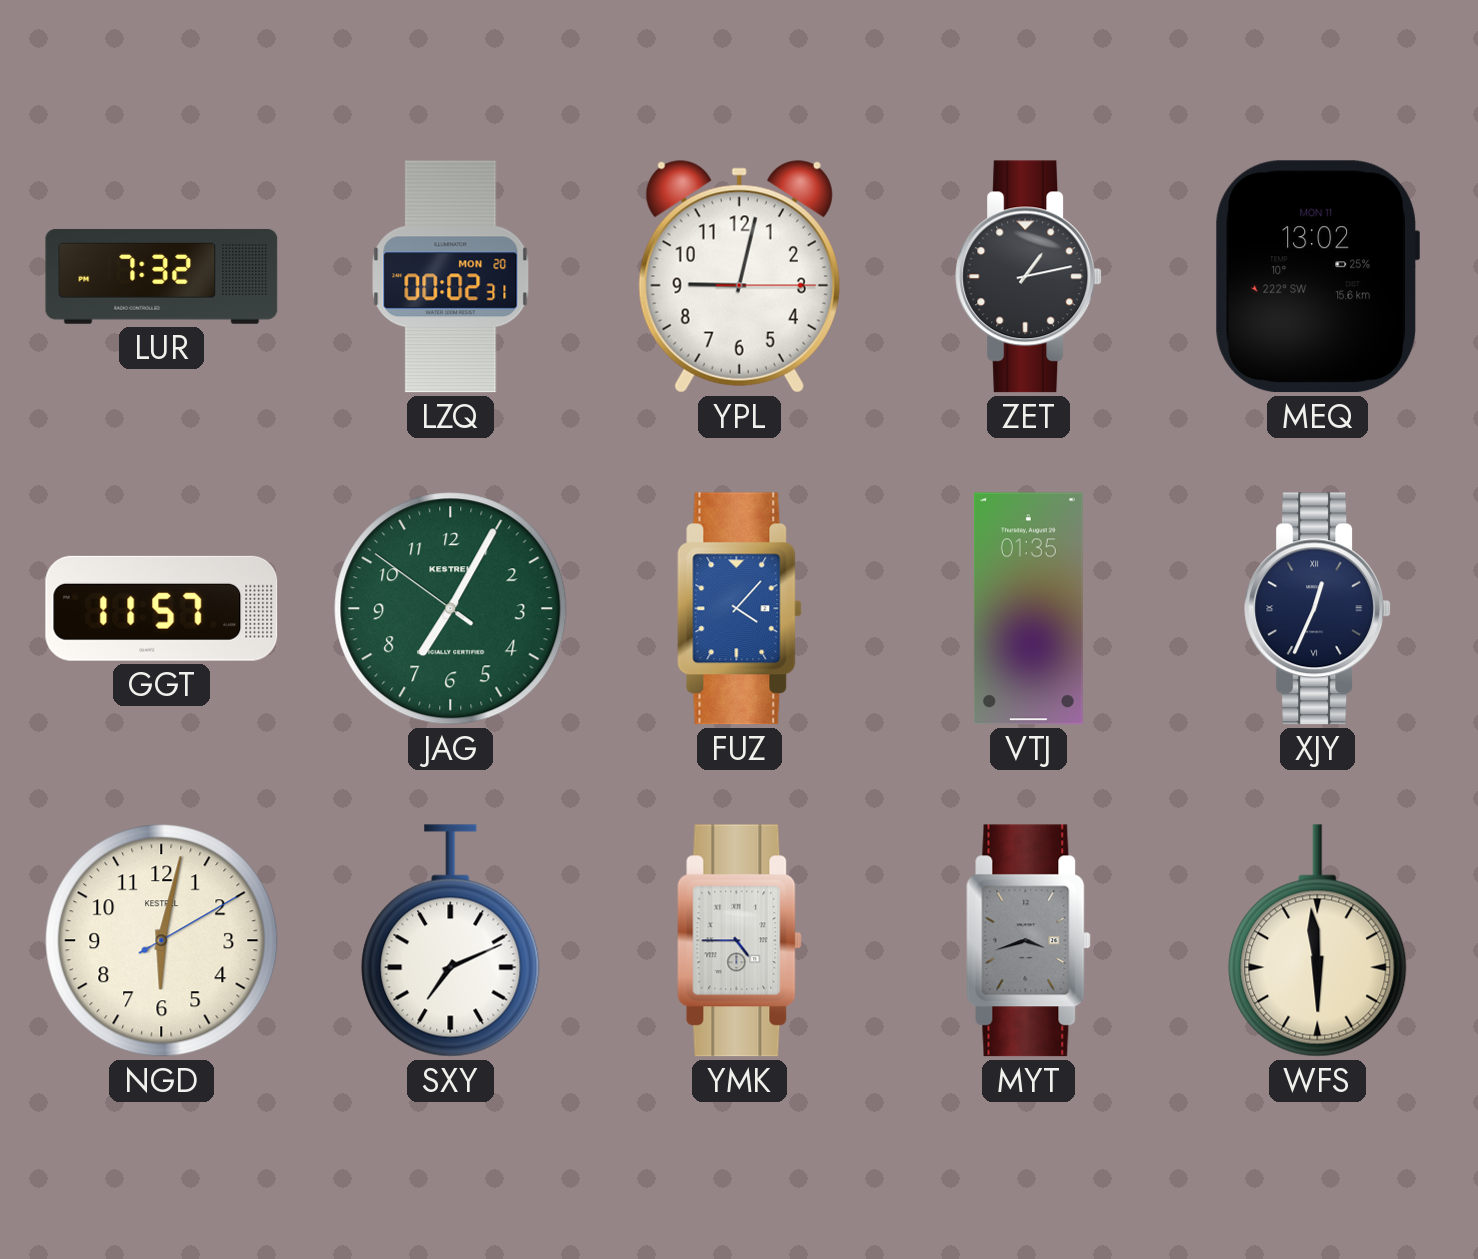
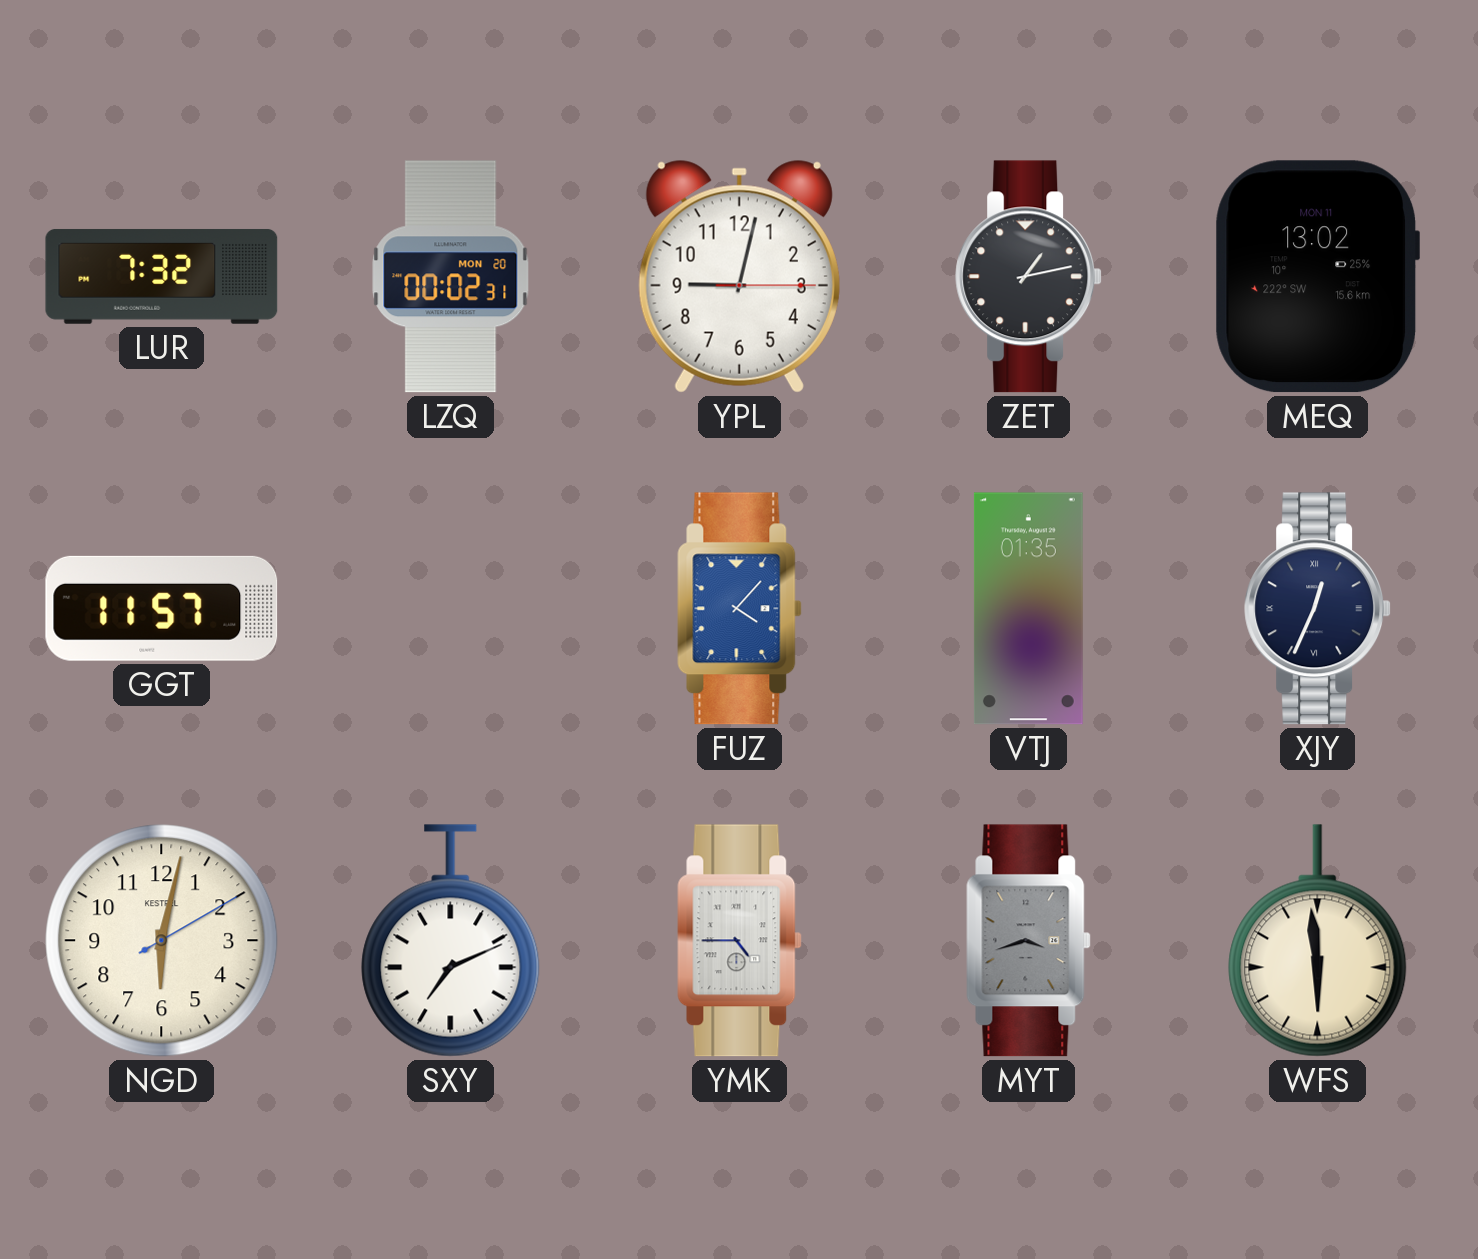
JAG: 7:04 -> none
